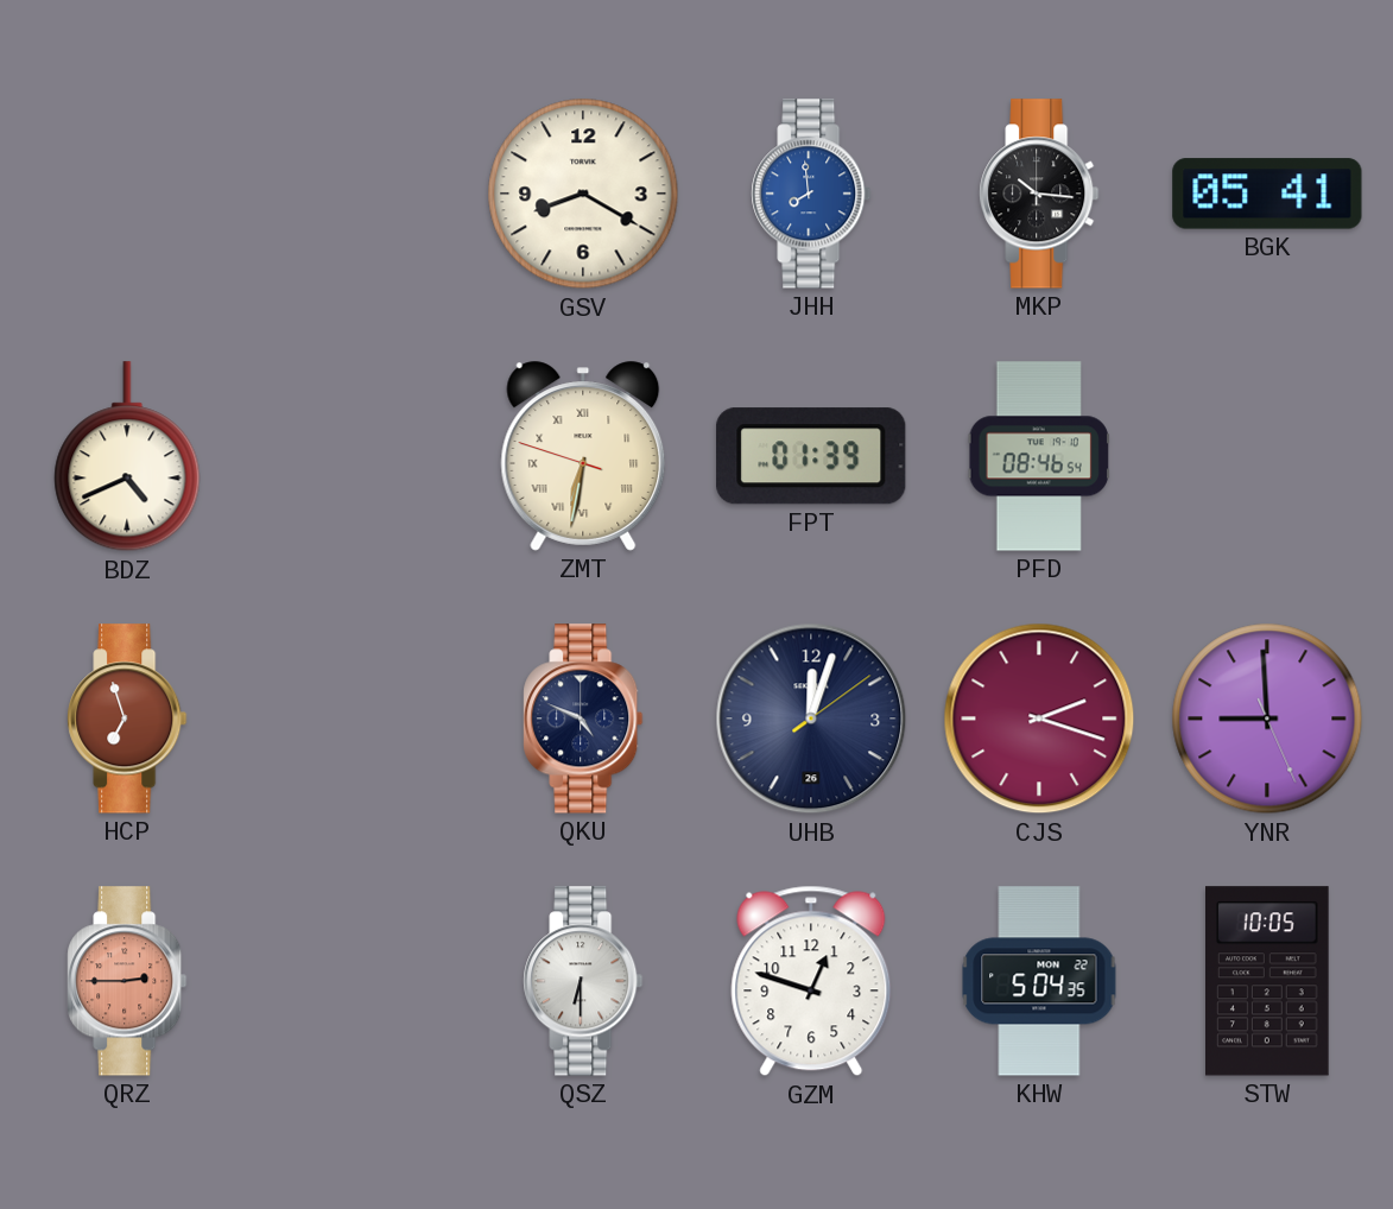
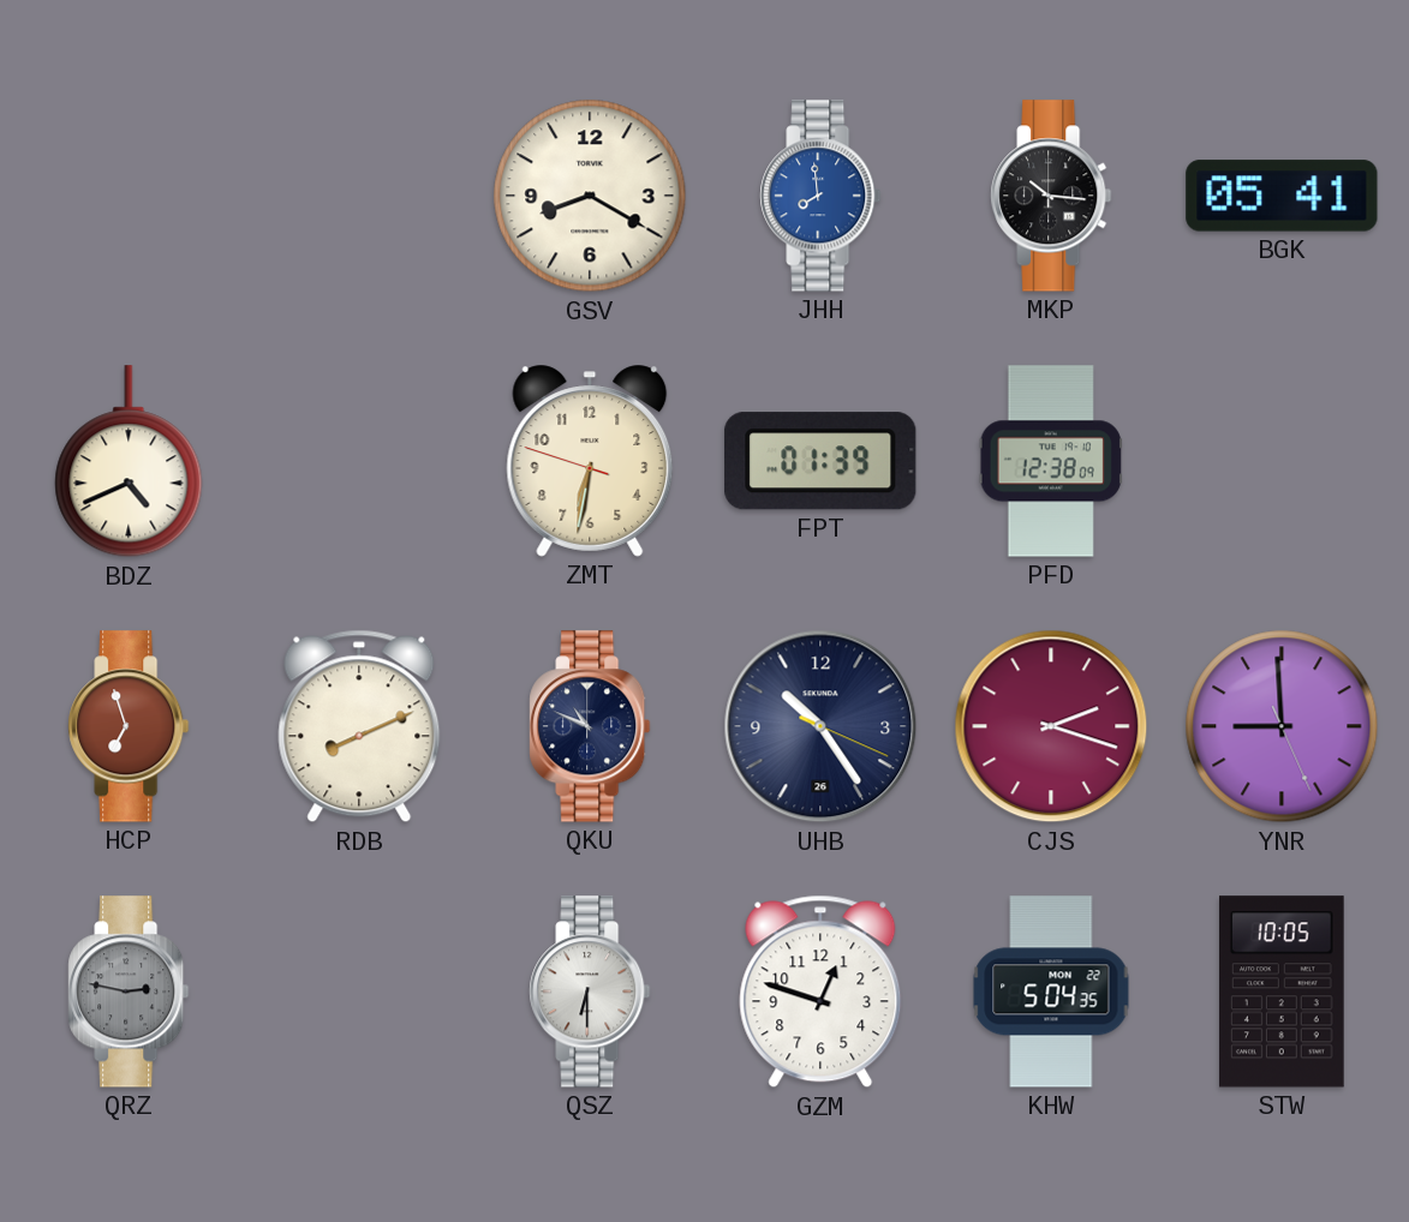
ZMT numerals: Roman -> Arabic
PFD: 08:46 -> 12:38
RDB: none -> 8:11
QKU: 4:49 -> 10:49
UHB: 12:03 -> 10:24
QRZ: 2:45 -> 2:47
QRZ dial: salmon -> grey
